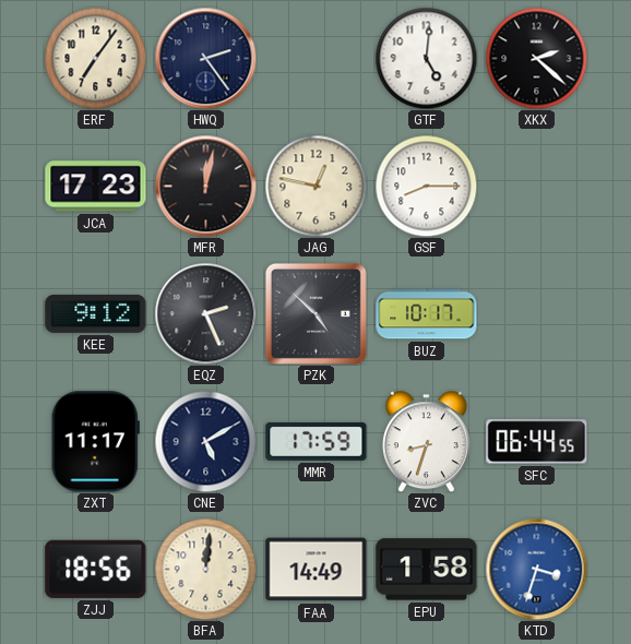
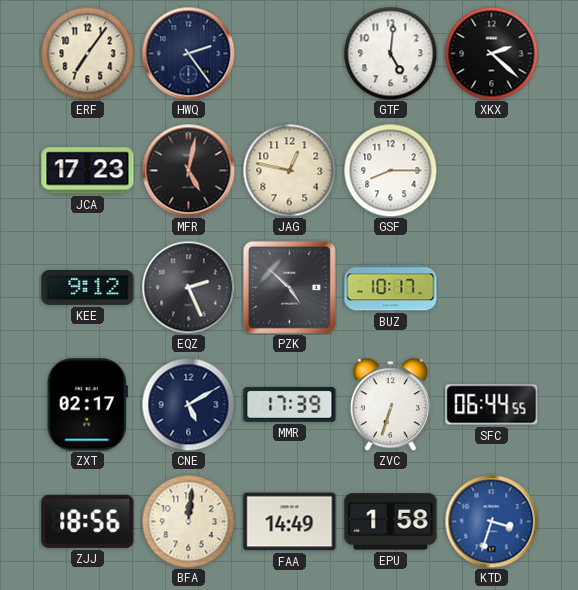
MFR: 12:02 -> 5:02
ZXT: 11:17 -> 02:17
MMR: 17:59 -> 17:39
ZVC: 8:33 -> 6:33
